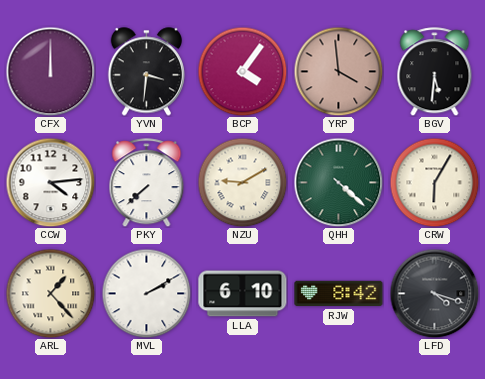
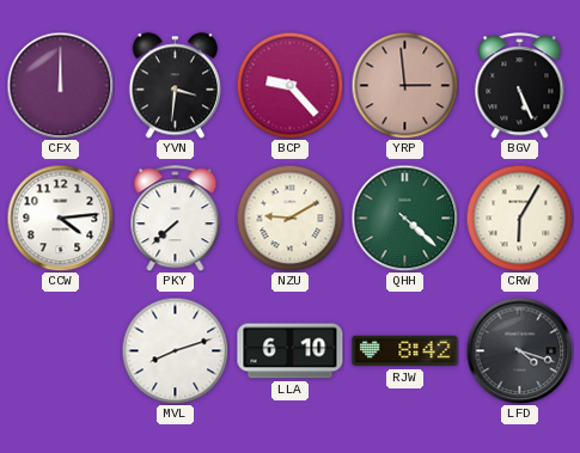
BCP: 4:06 -> 9:23
YRP: 3:59 -> 2:59
BGV: 5:31 -> 5:26
ARL: 1:23 -> none
MVL: 2:10 -> 8:12
